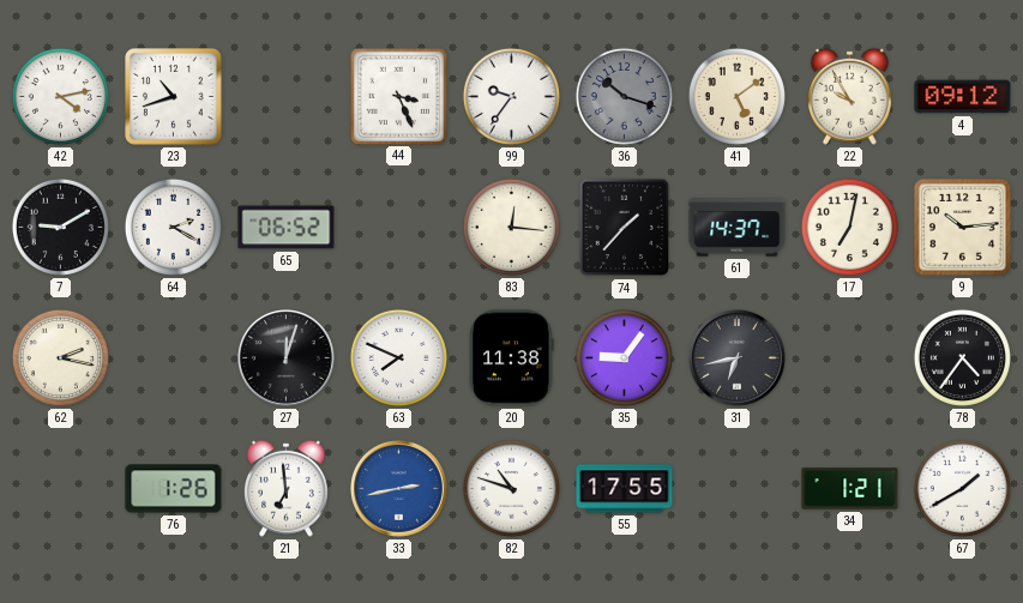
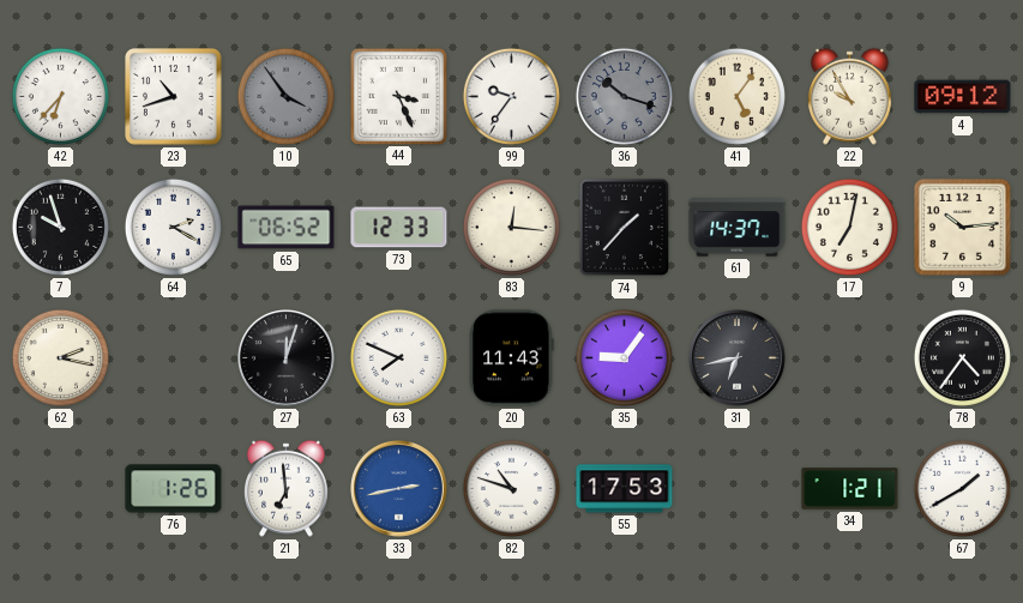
42: 4:13 -> 6:37
10: none -> 3:54
41: 5:09 -> 5:06
7: 9:10 -> 9:57
73: none -> 12:33
20: 11:38 -> 11:43
55: 17:55 -> 17:53
